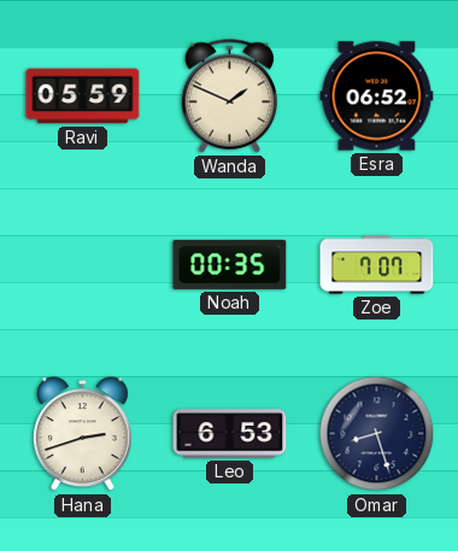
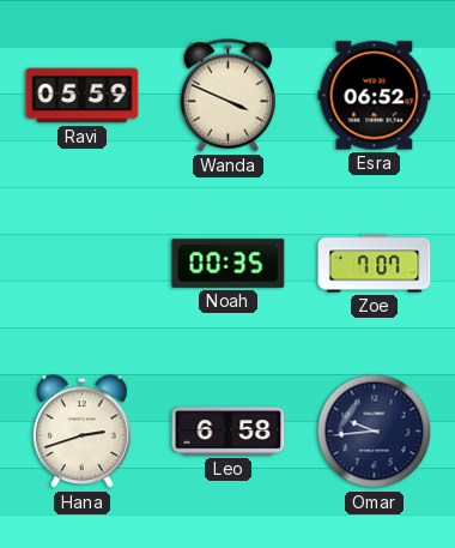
Wanda: 1:49 -> 3:49
Leo: 6:53 -> 6:58
Omar: 8:27 -> 9:44
